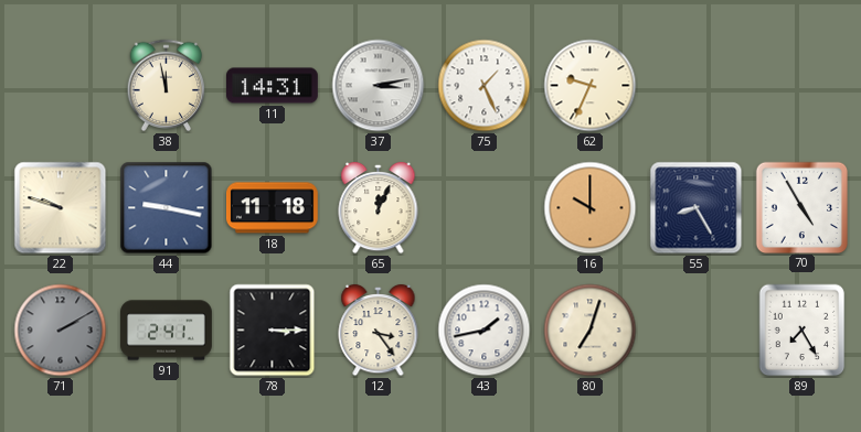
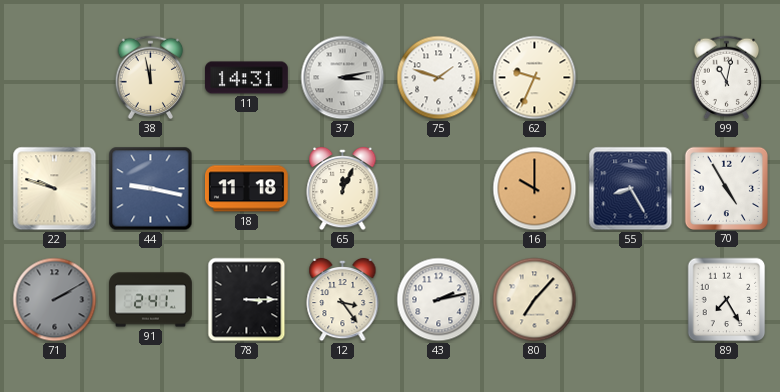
75: 1:26 -> 1:48
99: none -> 11:02
43: 1:43 -> 2:13
80: 7:03 -> 7:07
